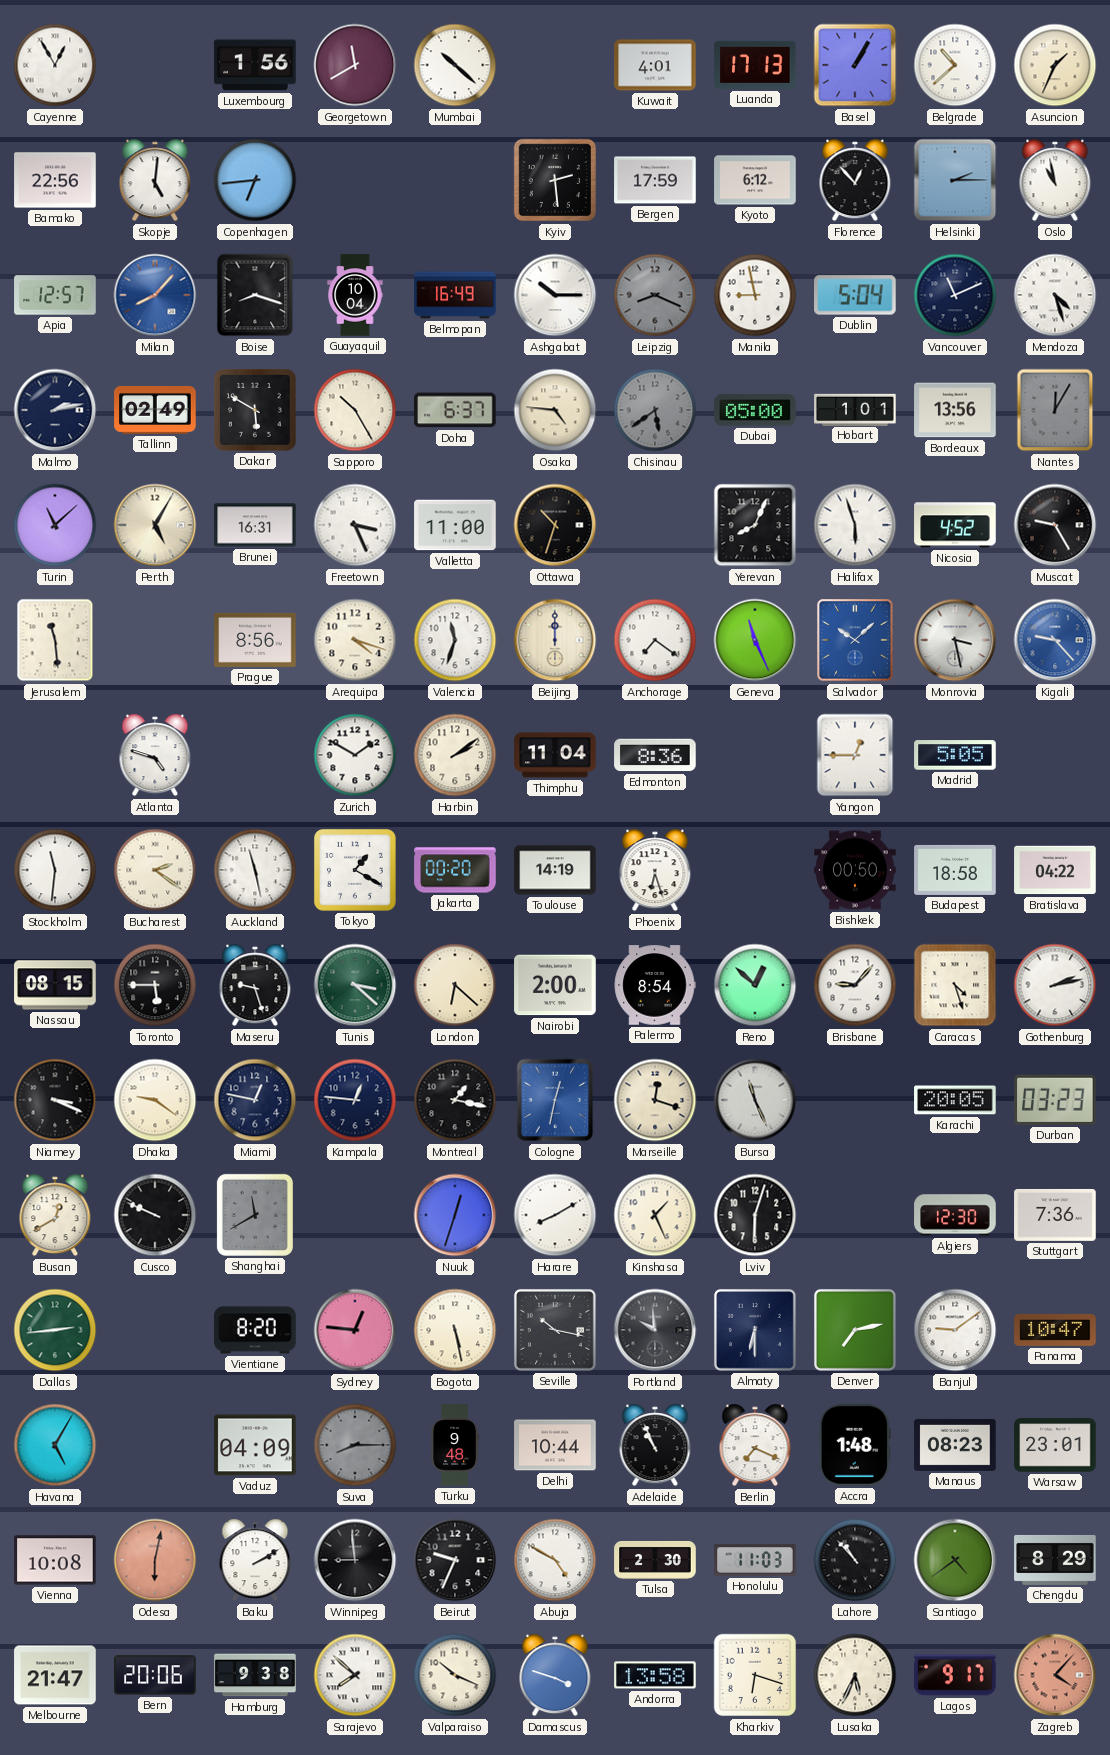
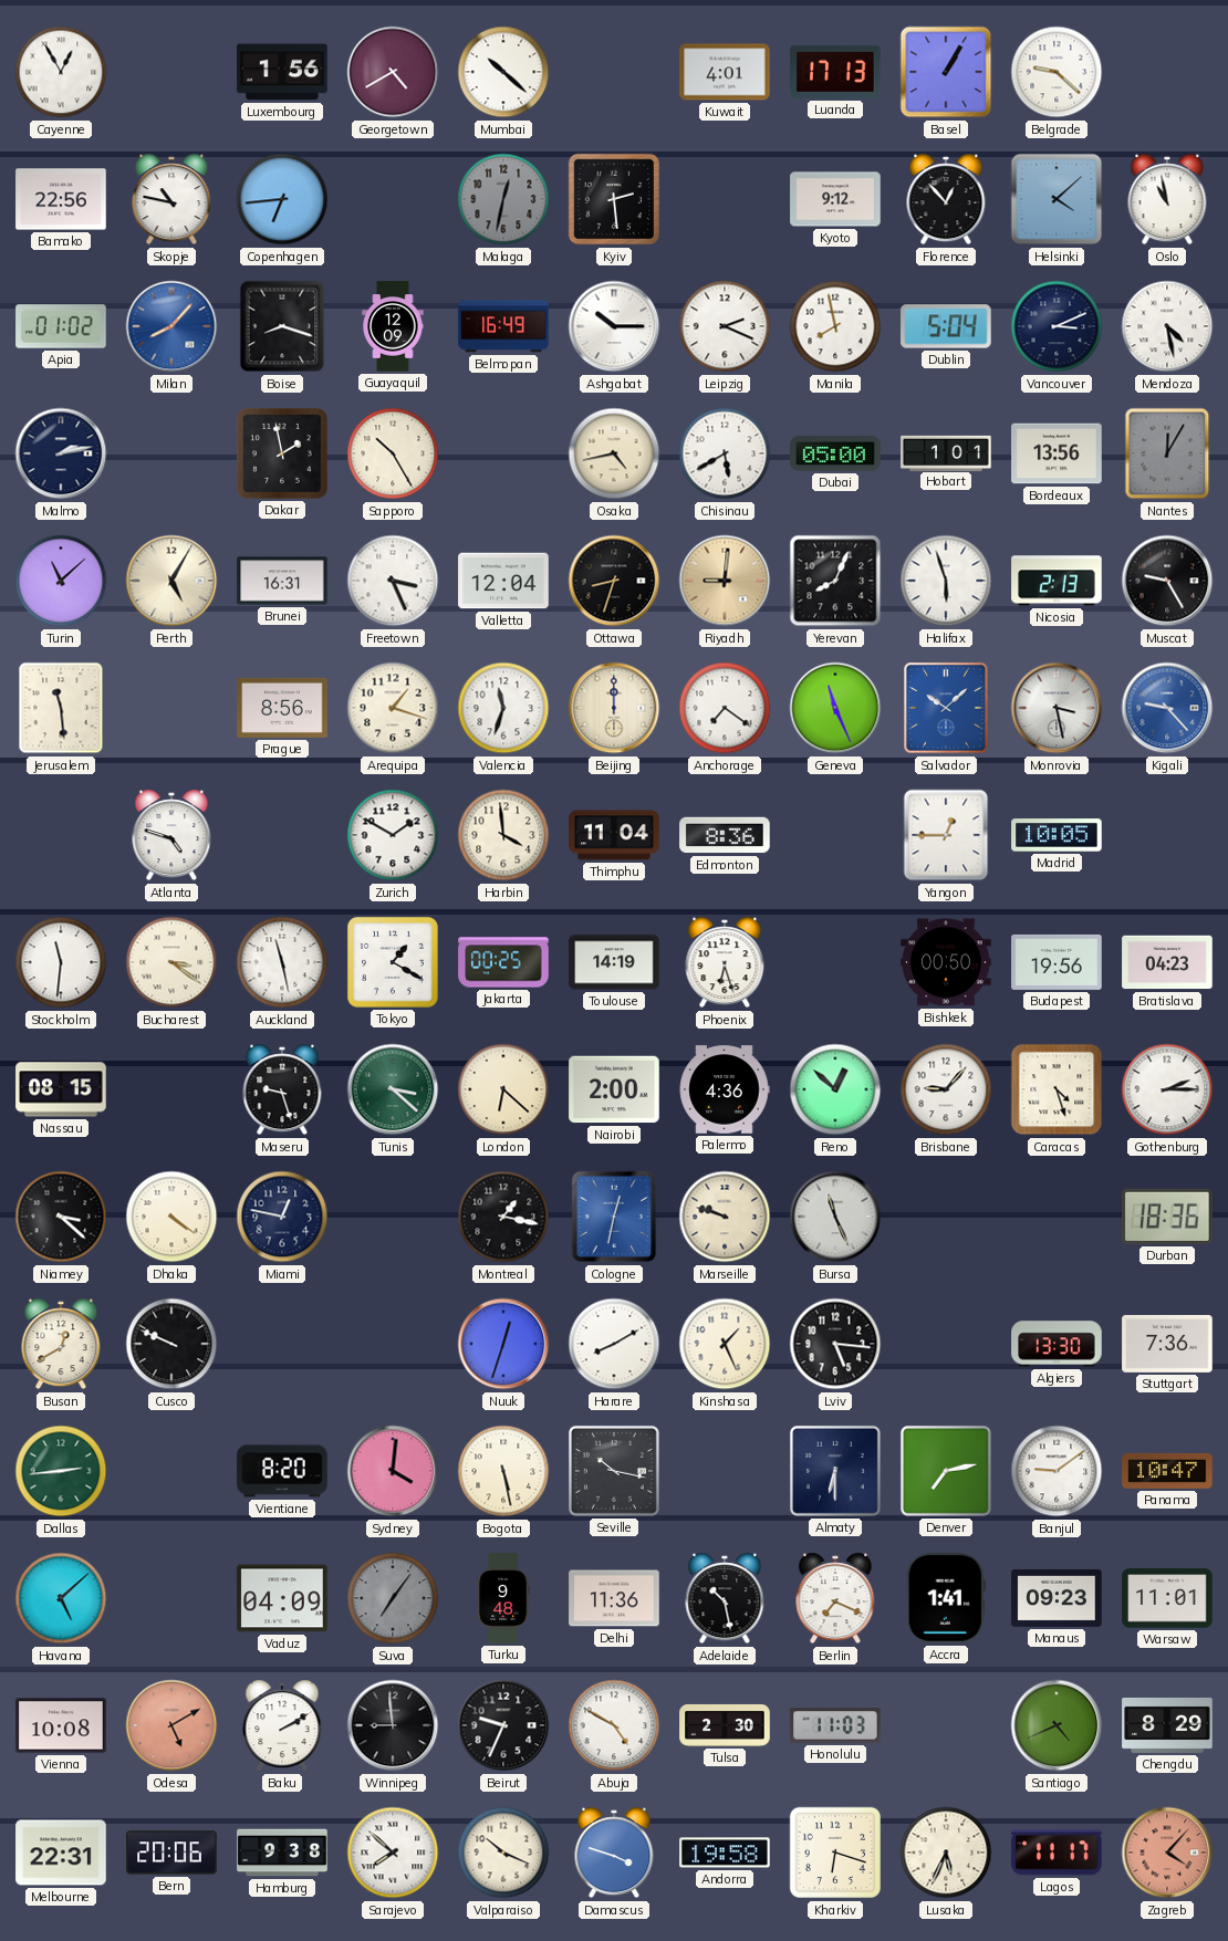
Georgetown: 11:40 -> 4:40
Belgrade: 10:38 -> 9:22
Asuncion: 1:34 -> none
Skopje: 5:01 -> 10:47
Malaga: none -> 12:32
Bergen: 17:59 -> none
Kyoto: 6:12 -> 9:12
Helsinki: 2:15 -> 4:08
Apia: 12:57 -> 01:02
Guayaquil: 10:04 -> 12:09
Leipzig: 8:19 -> 2:19
Leipzig dial: grey -> white
Manila: 8:58 -> 7:58
Vancouver: 11:11 -> 3:11
Mendoza: 4:27 -> 4:28
Tallinn: 02:49 -> none
Dakar: 5:50 -> 1:58
Doha: 6:37 -> none
Osaka: 4:46 -> 4:43
Chisinau: 5:39 -> 5:40
Chisinau dial: grey -> white
Valletta: 11:00 -> 12:04
Ottawa: 10:33 -> 8:33
Riyadh: none -> 9:01
Nicosia: 4:52 -> 2:13
Arequipa: 4:18 -> 1:18
Harbin: 2:09 -> 3:59
Madrid: 5:05 -> 10:05
Bucharest: 2:21 -> 3:21
Jakarta: 00:20 -> 00:25
Budapest: 18:58 -> 19:56
Bratislava: 04:22 -> 04:23
Toronto: 5:45 -> none
Palermo: 8:54 -> 4:36
Gothenburg: 2:13 -> 2:15
Niamey: 3:19 -> 3:22
Dhaka: 9:21 -> 4:21
Kampala: 12:46 -> none
Marseille: 12:18 -> 9:48
Karachi: 20:05 -> none
Durban: 03:23 -> 18:36
Shanghai: 11:40 -> none
Lviv: 6:03 -> 5:16
Algiers: 12:30 -> 13:30
Sydney: 12:46 -> 4:01
Portland: 9:59 -> none
Havana: 5:05 -> 5:08
Suva: 8:15 -> 7:06
Delhi: 10:44 -> 11:36
Adelaide: 10:56 -> 10:28
Accra: 1:48 -> 1:41
Manaus: 08:23 -> 09:23
Warsaw: 23:01 -> 11:01
Odesa: 6:02 -> 5:10
Lahore: 10:53 -> none
Santiago: 4:39 -> 4:41
Melbourne: 21:47 -> 22:31
Andorra: 13:58 -> 19:58
Lagos: 9:17 -> 11:17
